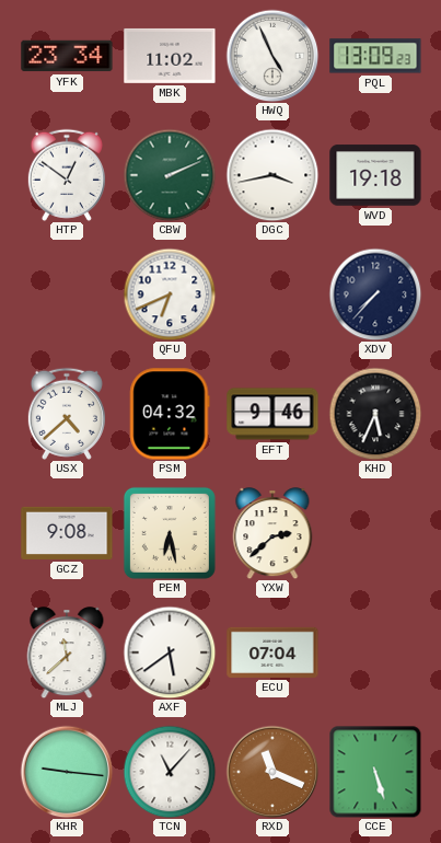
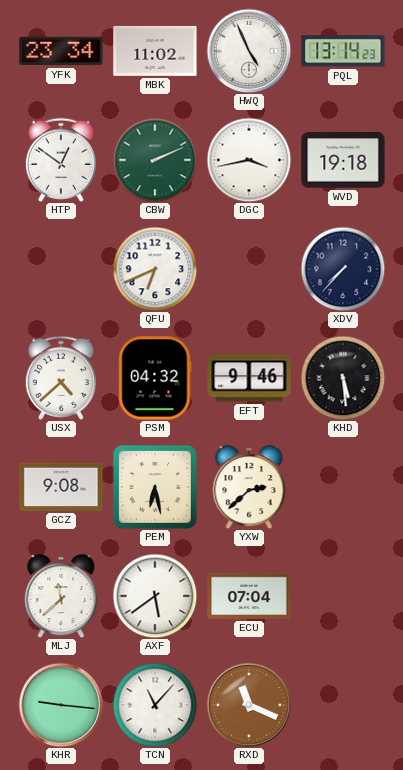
PQL: 13:09 -> 13:14
KHD: 5:34 -> 5:29
CCE: 5:27 -> none
